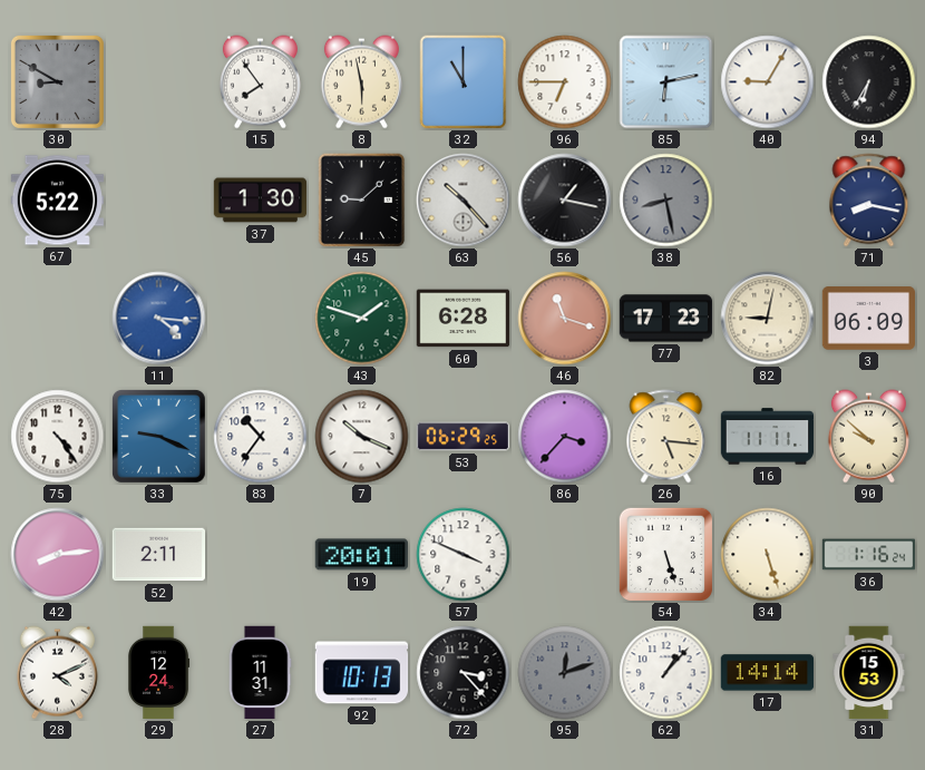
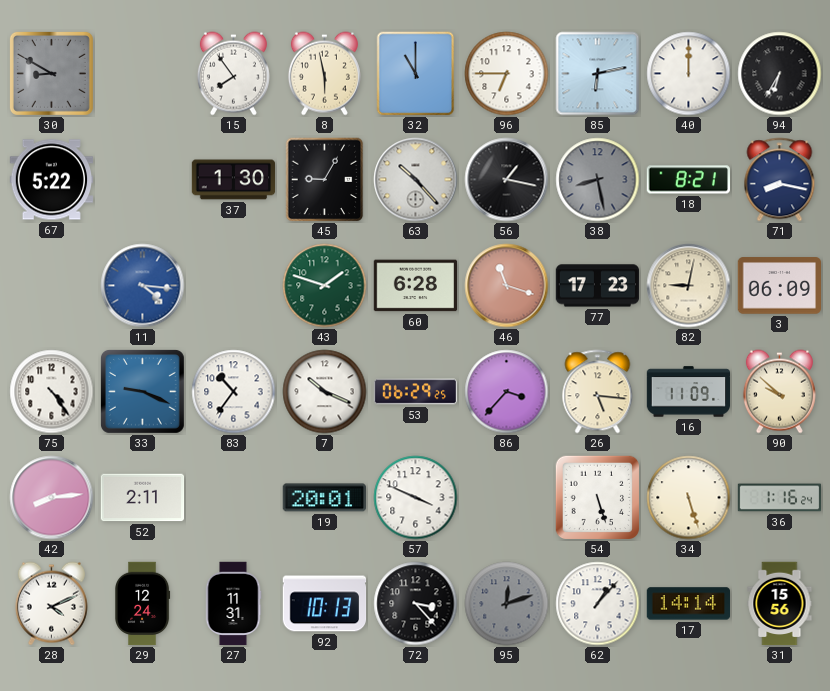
40: 9:05 -> 12:00
45: 9:08 -> 9:05
18: none -> 8:21
16: 11:11 -> 11:09
31: 15:53 -> 15:56
